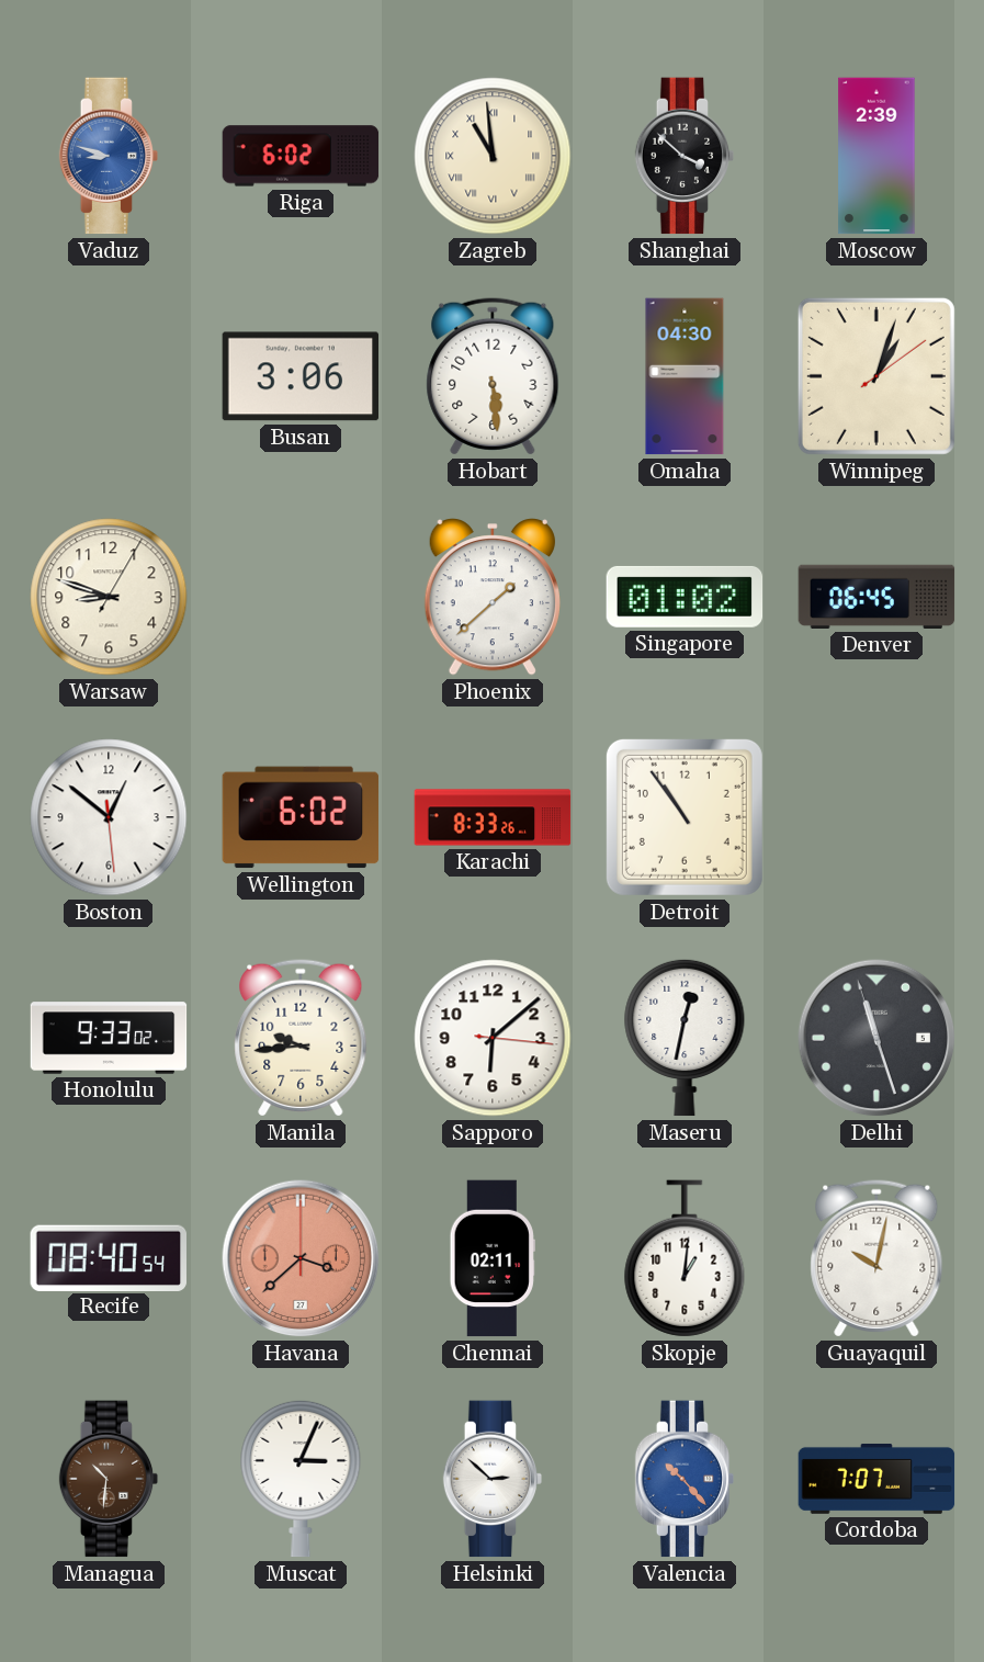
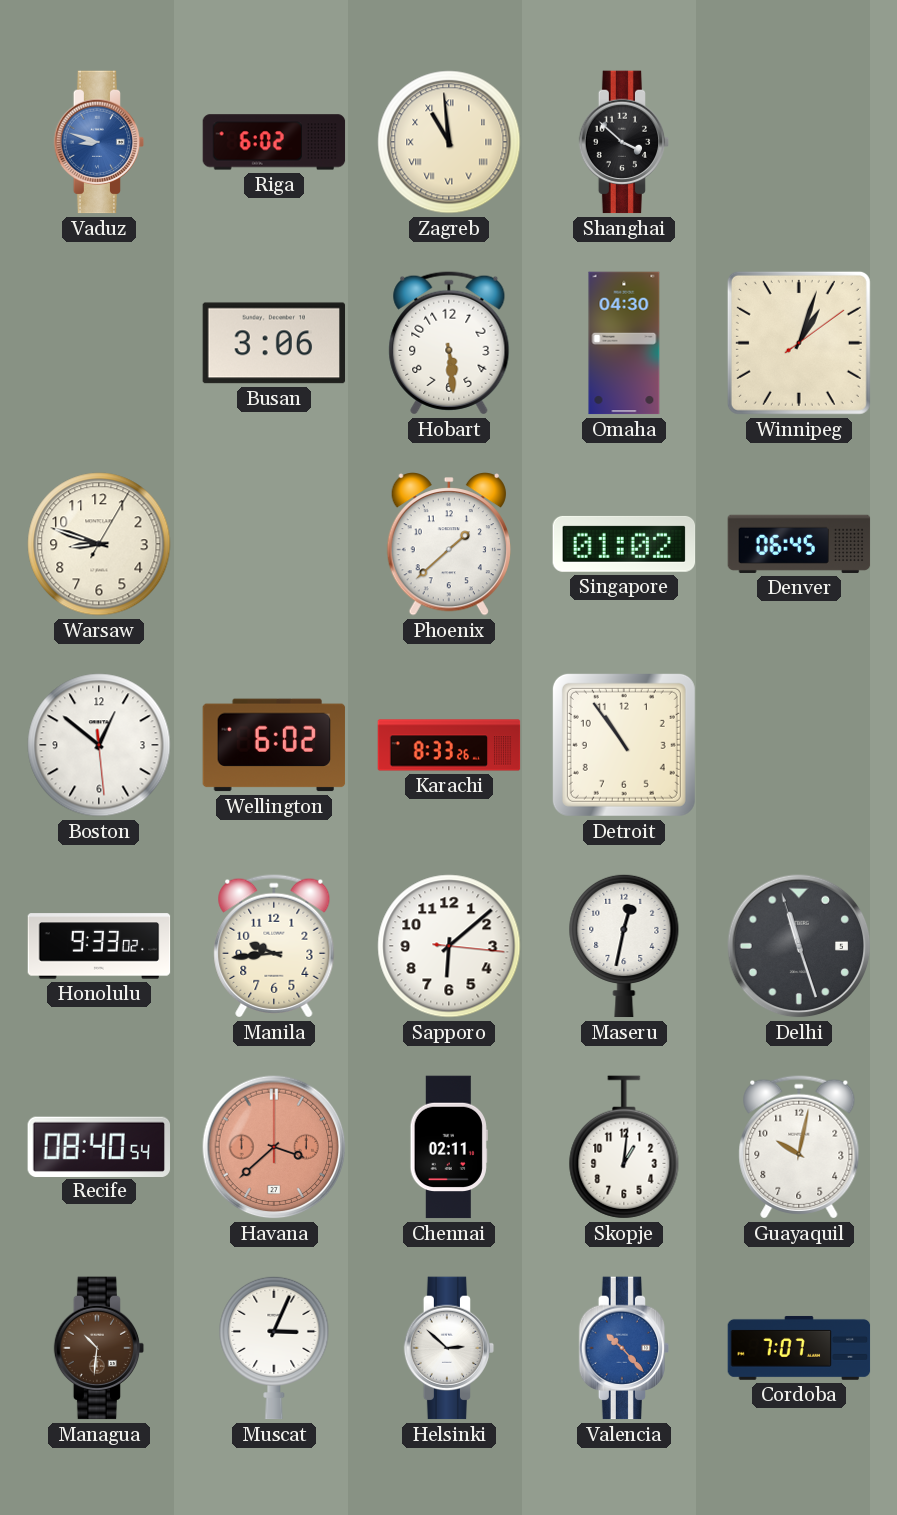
Moscow: 2:39 -> none
